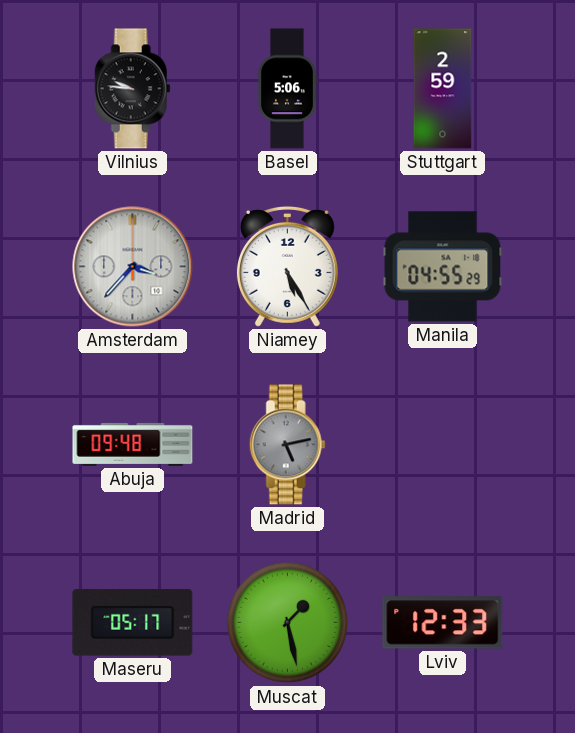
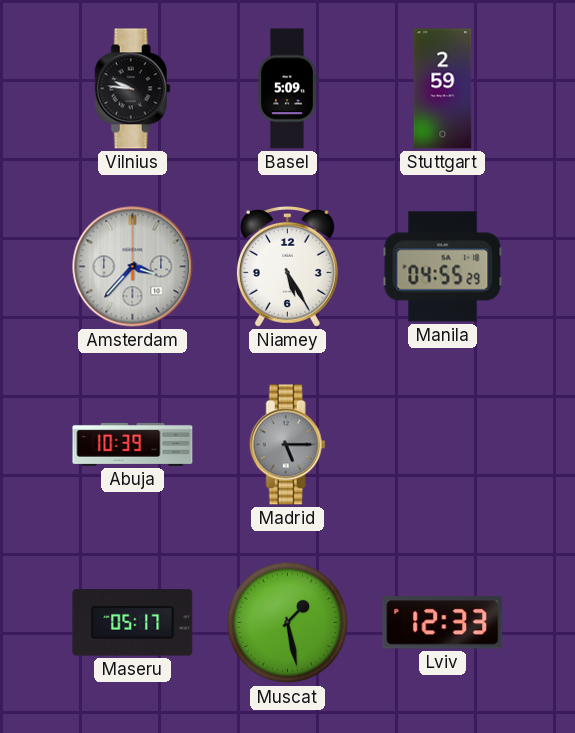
Basel: 5:06 -> 5:09
Abuja: 09:48 -> 10:39
Madrid: 5:13 -> 5:15
